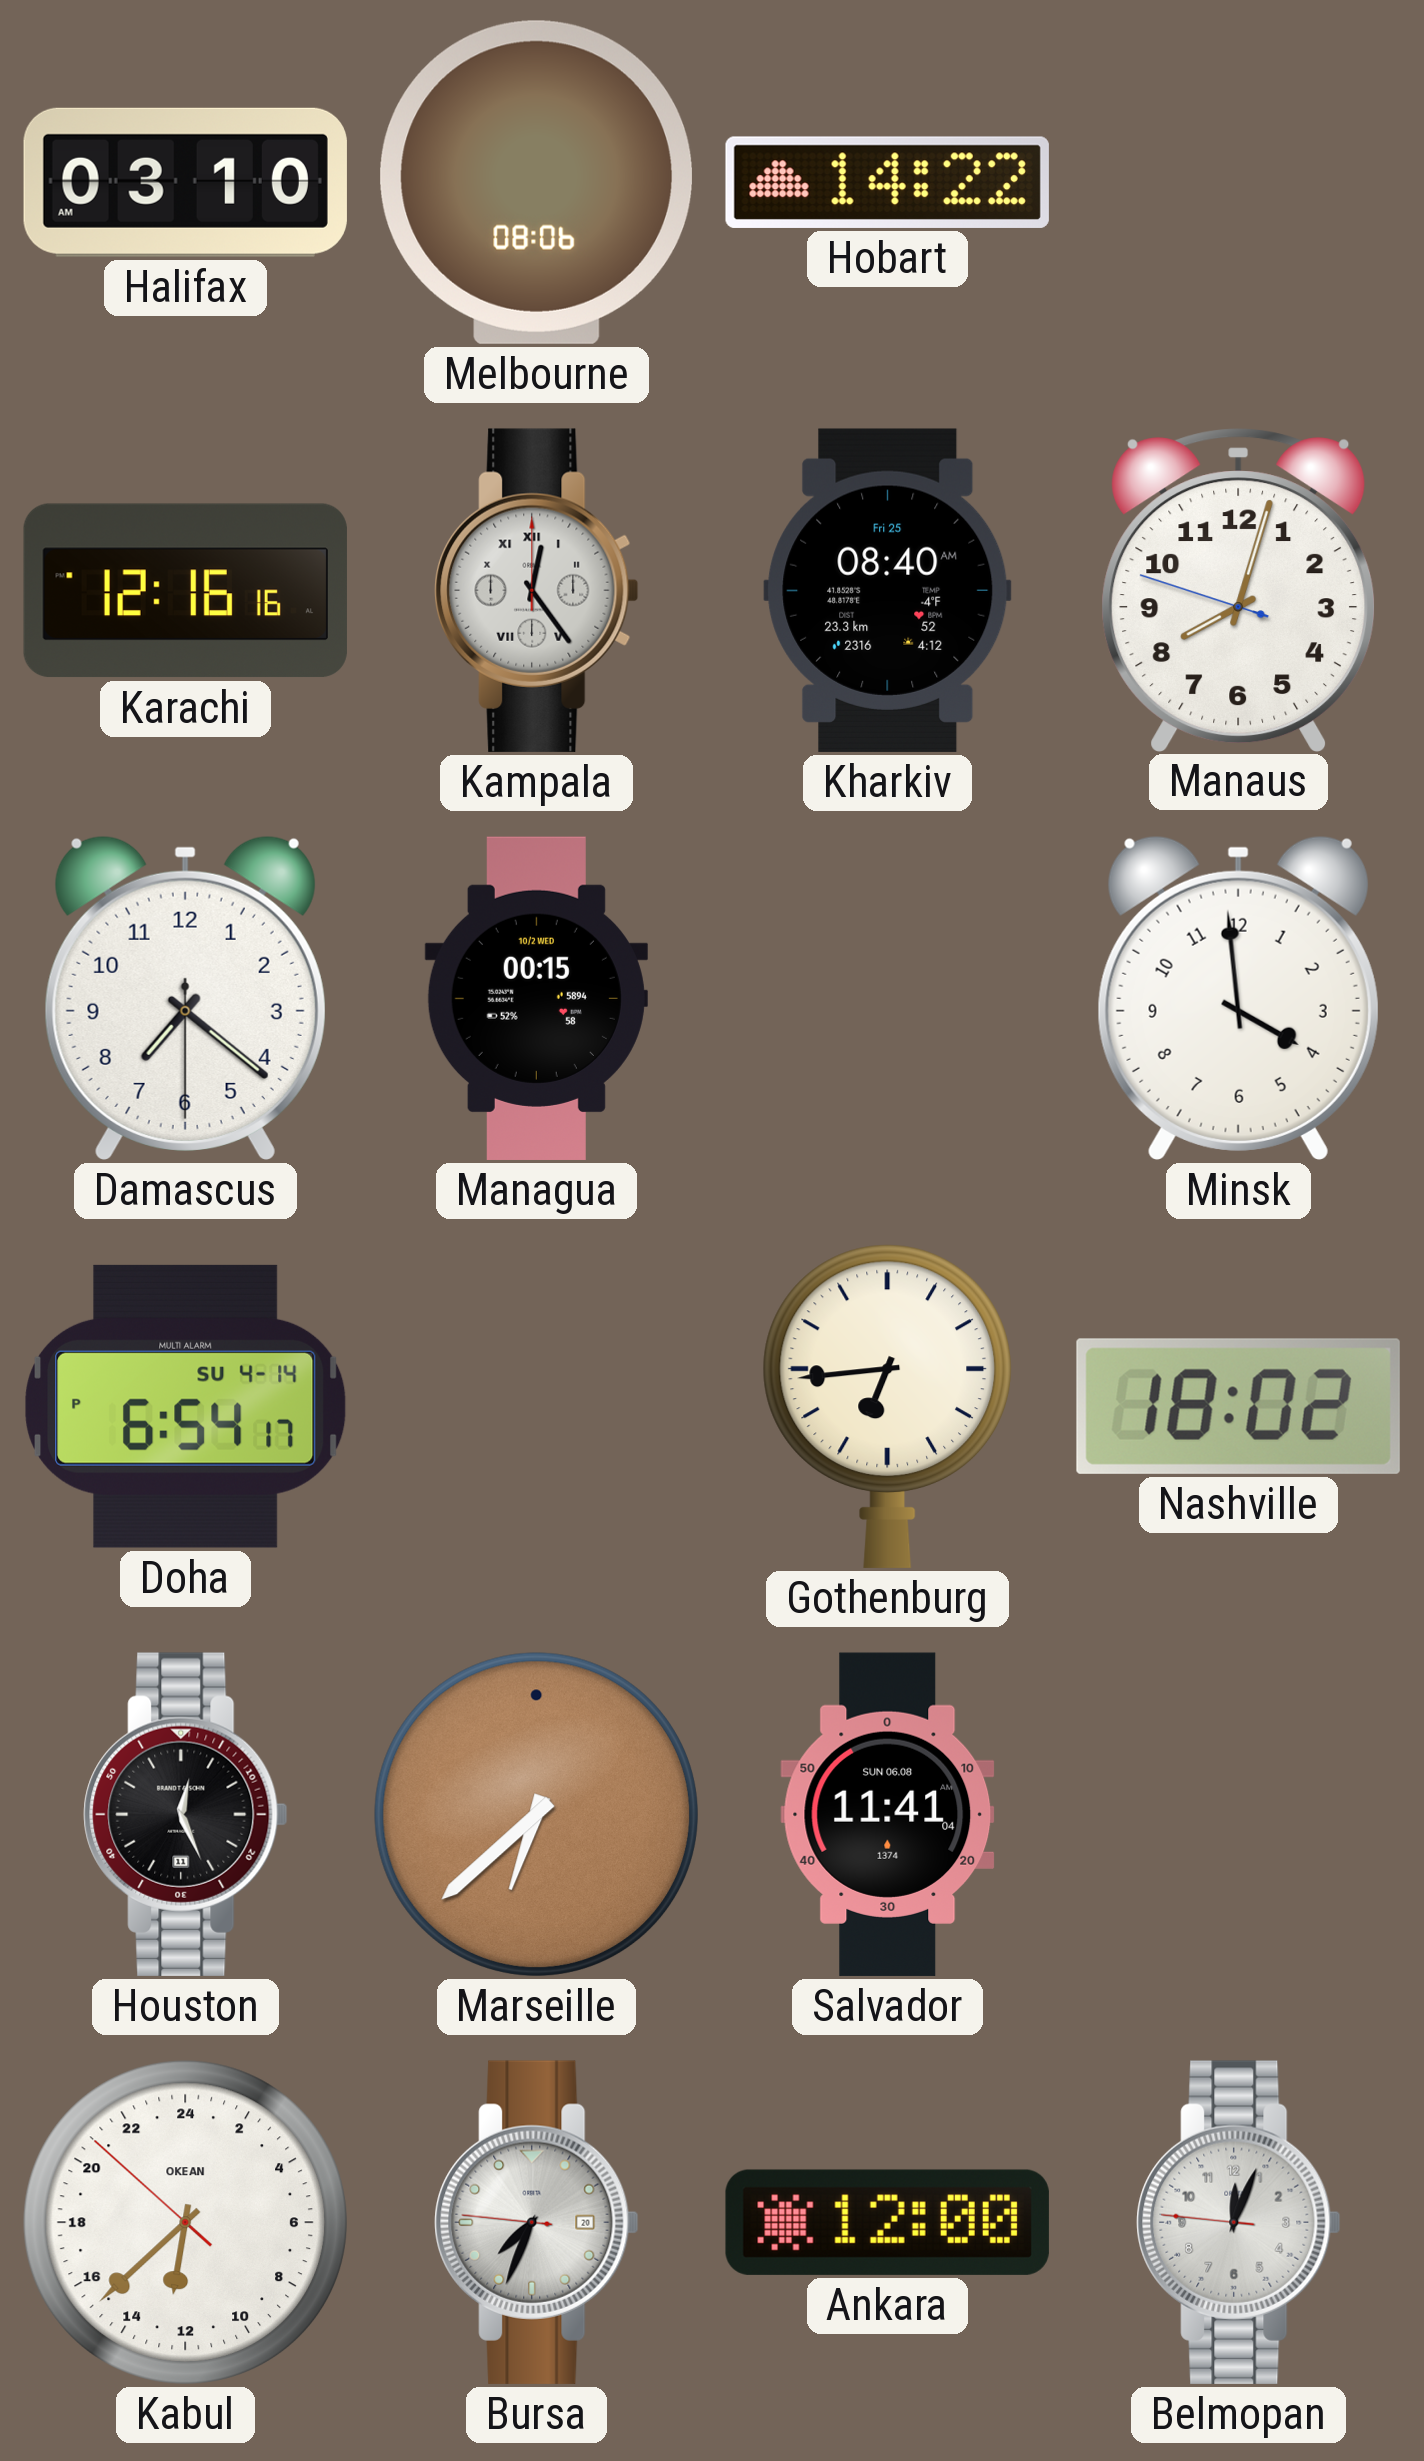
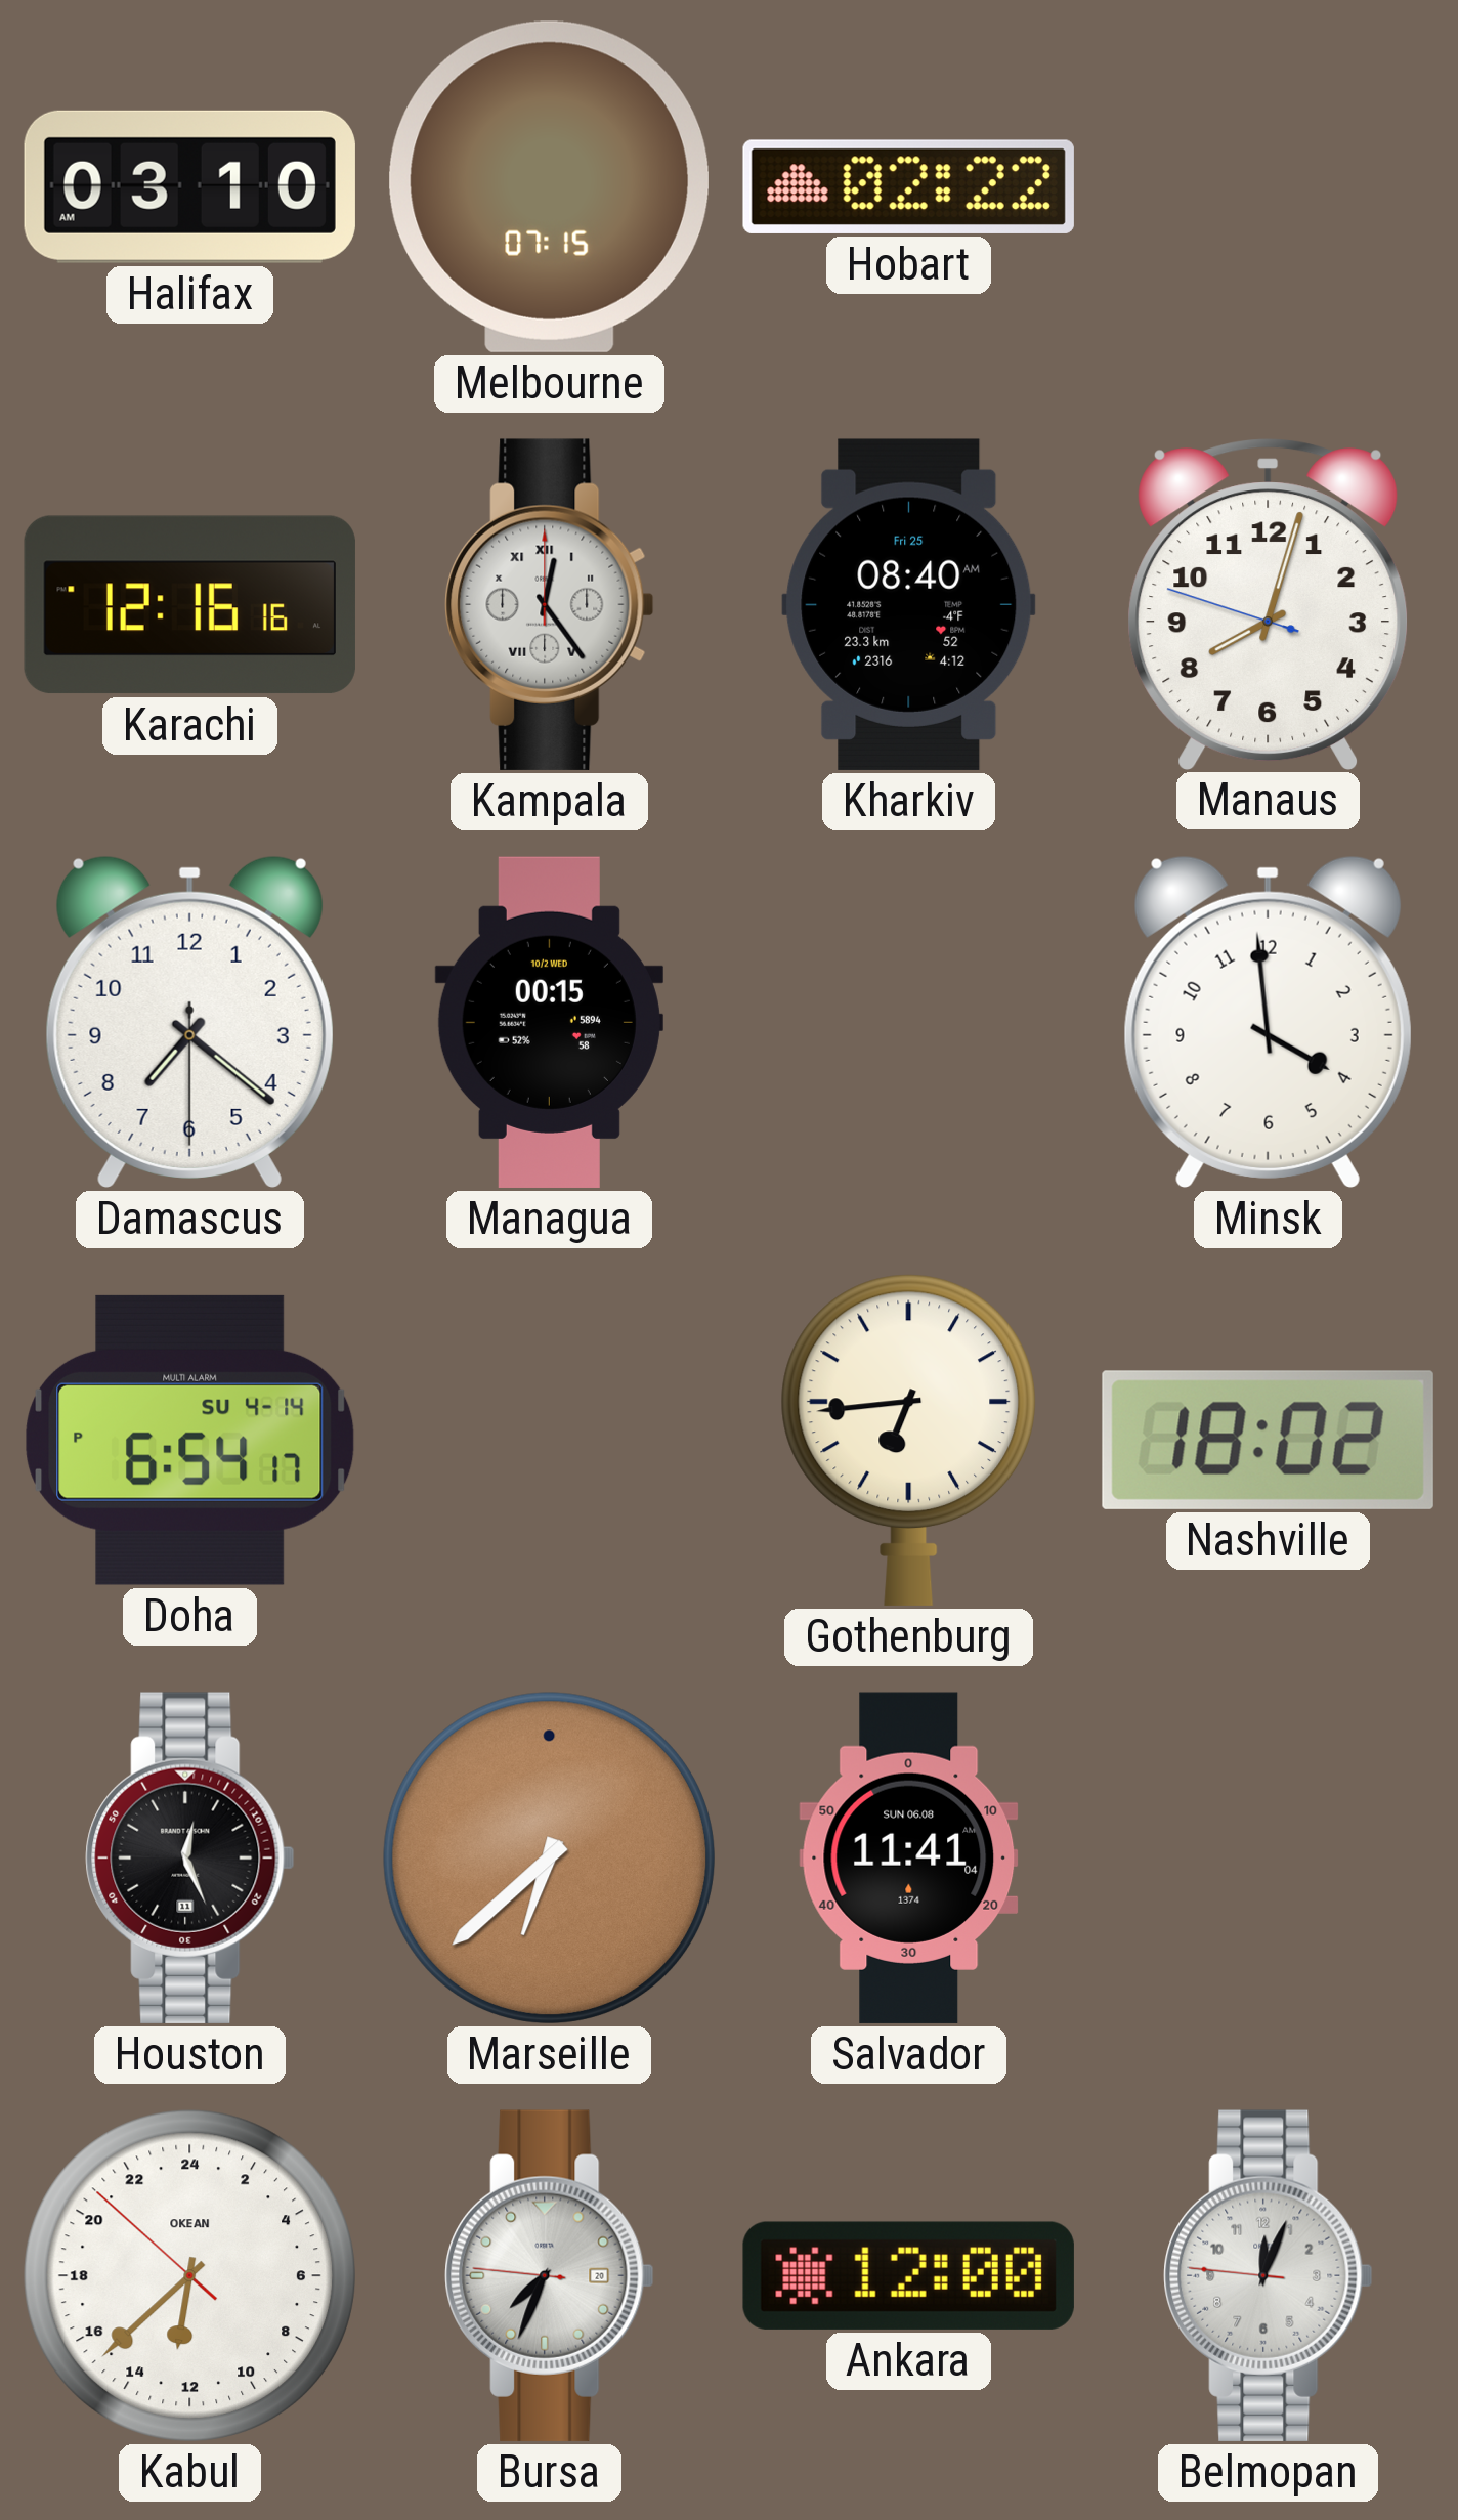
Melbourne: 08:06 -> 07:15
Hobart: 14:22 -> 02:22
